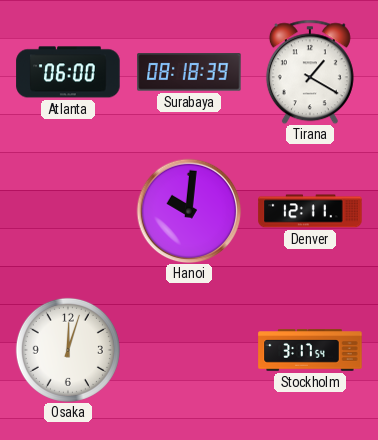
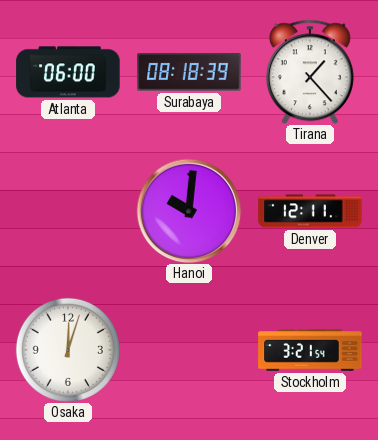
Tirana: 1:20 -> 1:23
Stockholm: 3:17 -> 3:21
